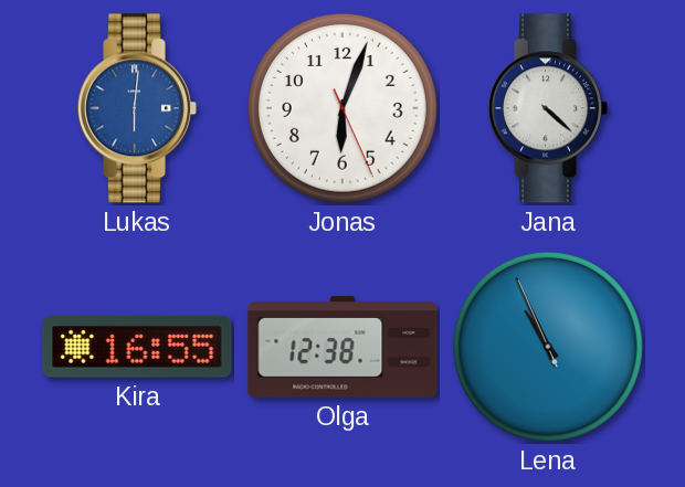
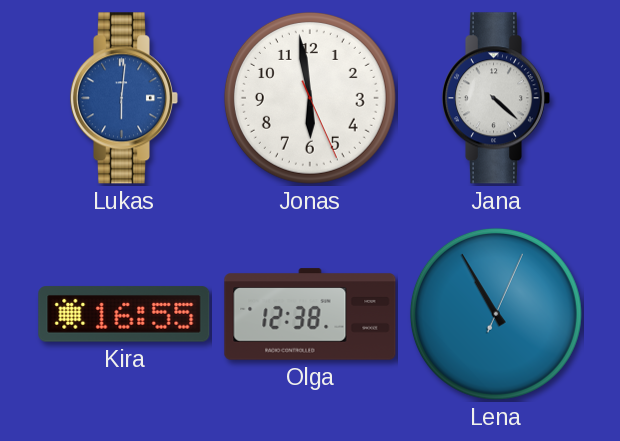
Jonas: 6:03 -> 5:58
Lena: 10:55:56 -> 10:55:04
